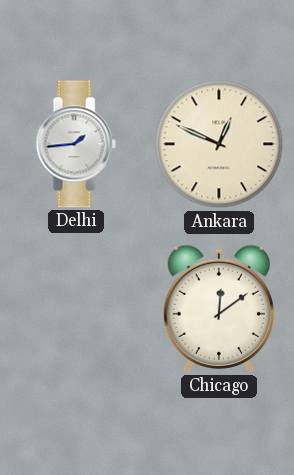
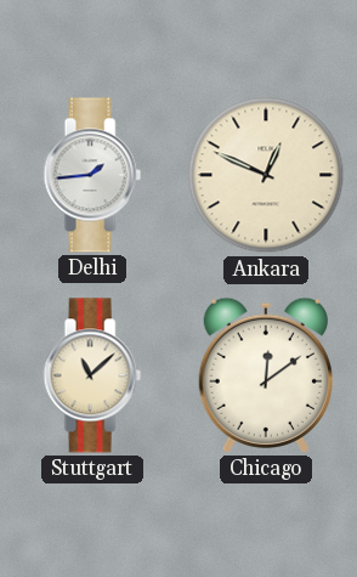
Stuttgart: none -> 11:08
